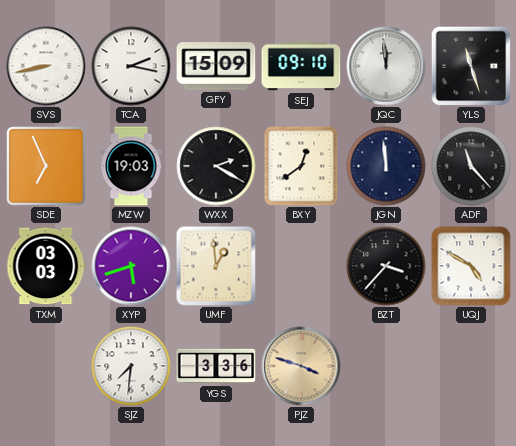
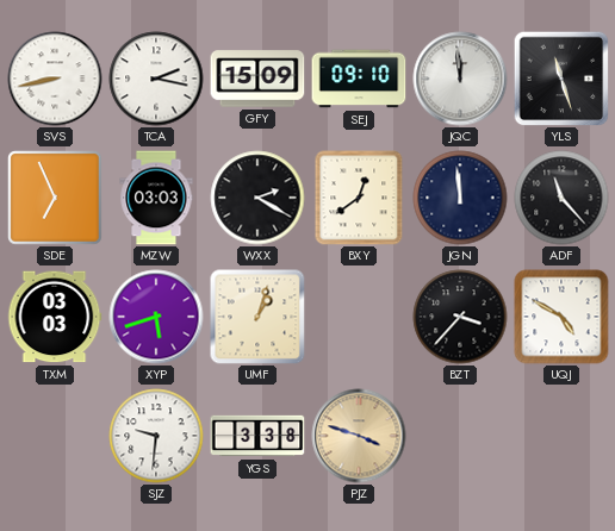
MZW: 19:03 -> 03:03
UMF: 12:59 -> 1:03
SJZ: 7:31 -> 9:31
YGS: 3:36 -> 3:38
